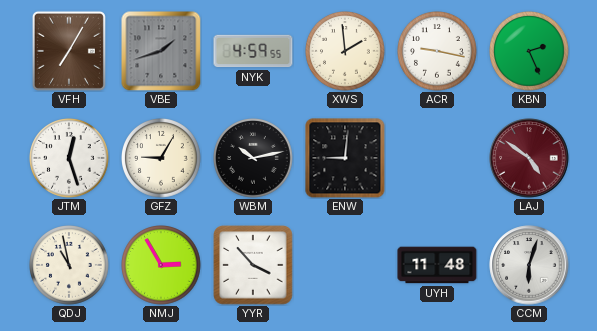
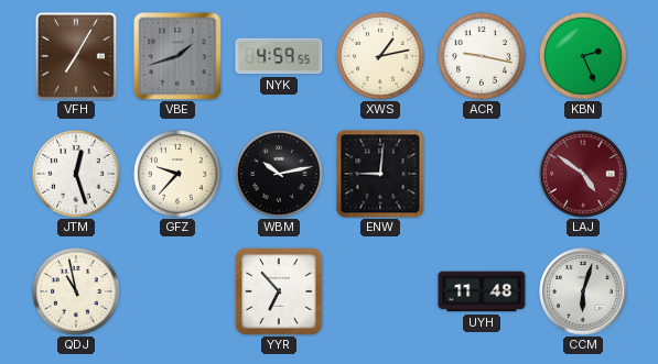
XWS: 1:59 -> 1:13
GFZ: 9:05 -> 9:37
NMJ: 2:55 -> none
YYR: 3:53 -> 6:53
